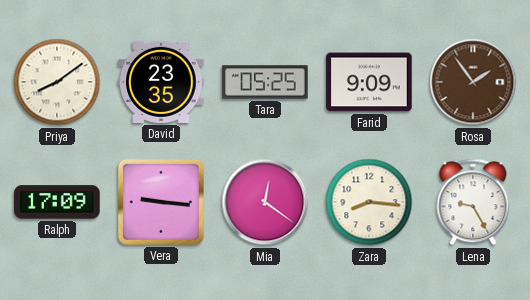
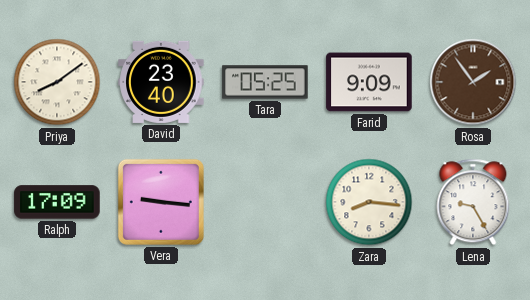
David: 23:35 -> 23:40
Mia: 12:21 -> none
